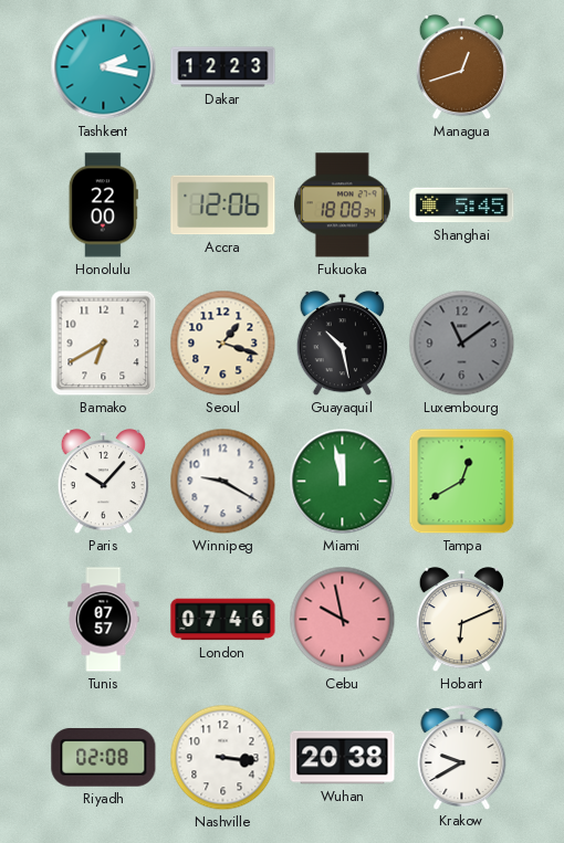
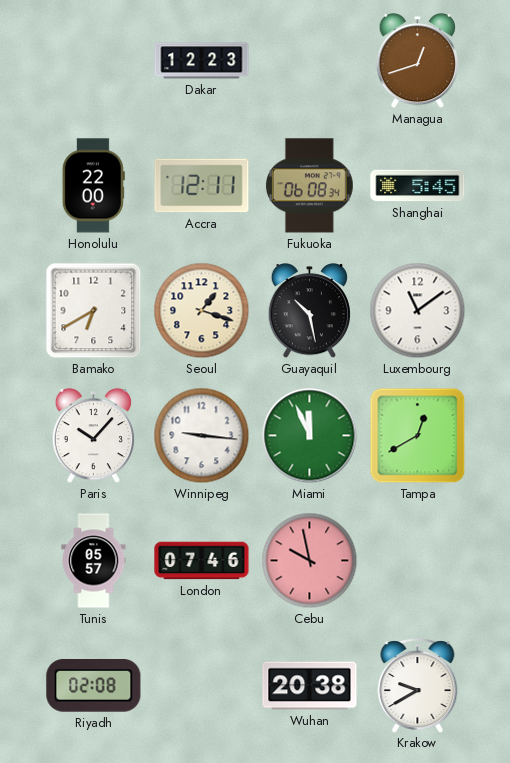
Tashkent: 2:17 -> none
Accra: 12:06 -> 12:11
Fukuoka: 18:08 -> 06:08
Luxembourg dial: grey -> white
Winnipeg: 9:20 -> 9:16
Miami: 11:58 -> 11:56
Tunis: 07:57 -> 05:57
Hobart: 6:11 -> none
Nashville: 3:16 -> none
